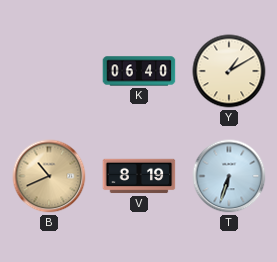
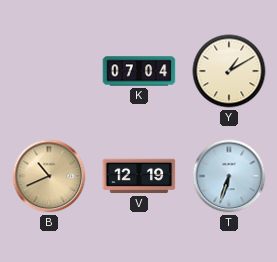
K: 06:40 -> 07:04
V: 8:19 -> 12:19
